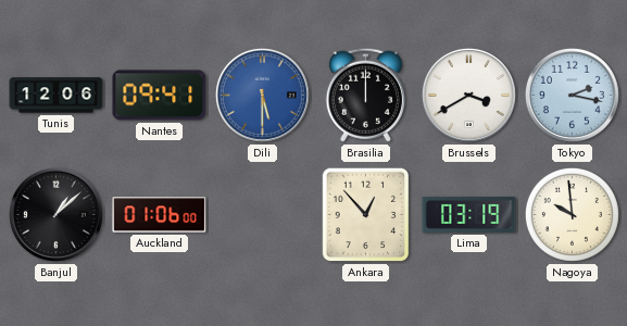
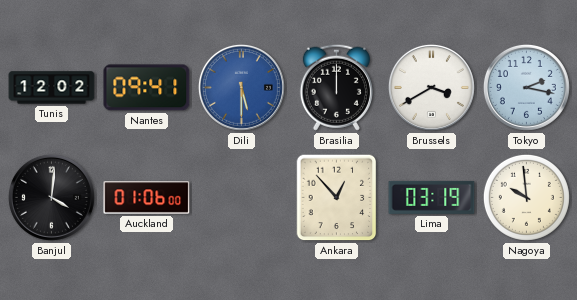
Tunis: 12:06 -> 12:02
Banjul: 1:08 -> 4:01
